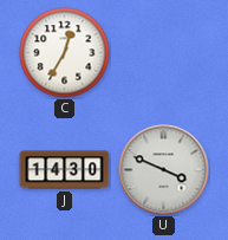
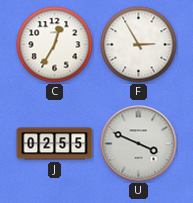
F: none -> 2:55
J: 14:30 -> 02:55
